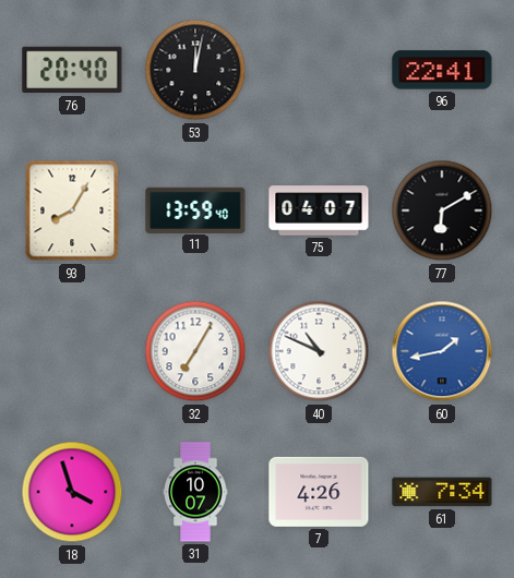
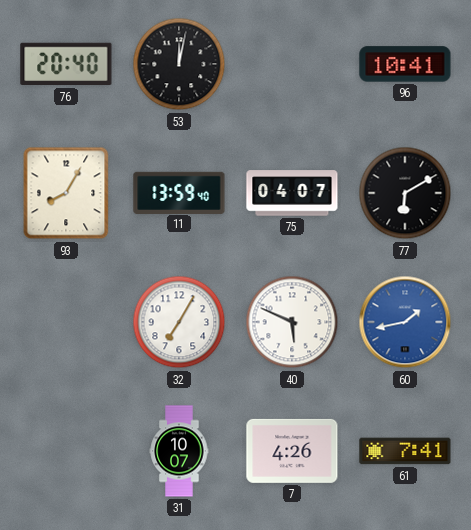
96: 22:41 -> 10:41
40: 10:49 -> 5:49
18: 3:57 -> none
61: 7:34 -> 7:41
